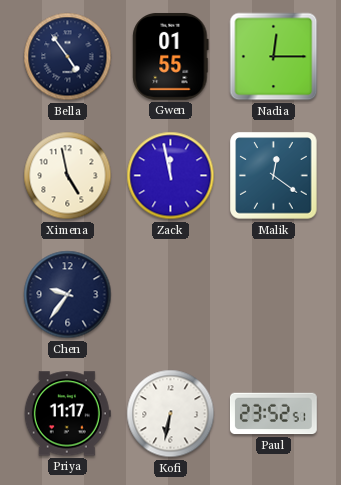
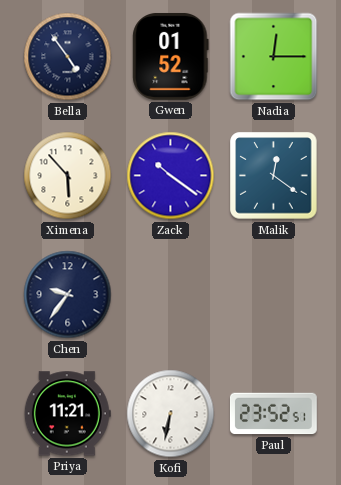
Gwen: 01:55 -> 01:52
Ximena: 4:58 -> 5:53
Zack: 11:58 -> 10:21
Priya: 11:17 -> 11:21
